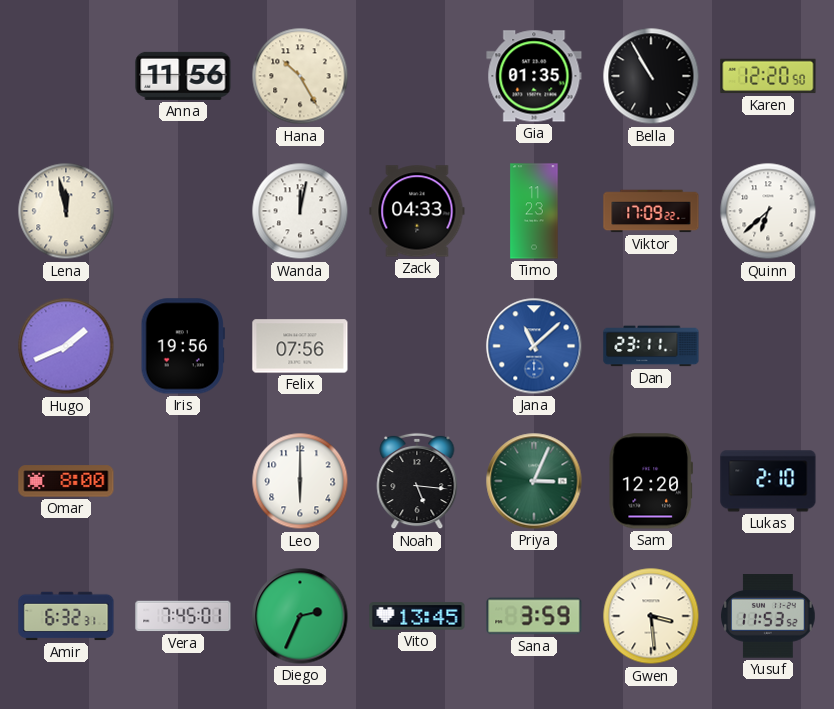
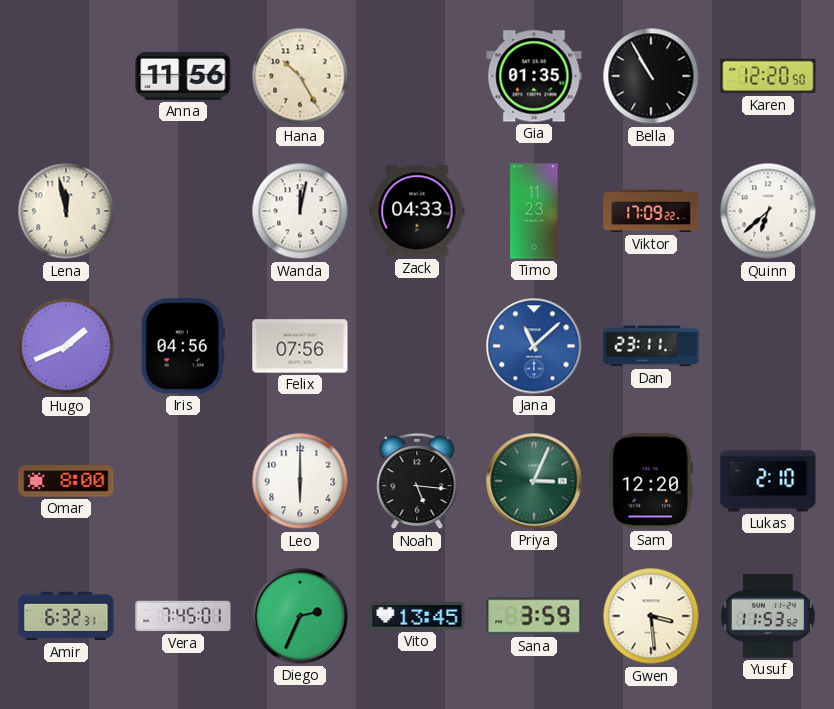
Iris: 19:56 -> 04:56
